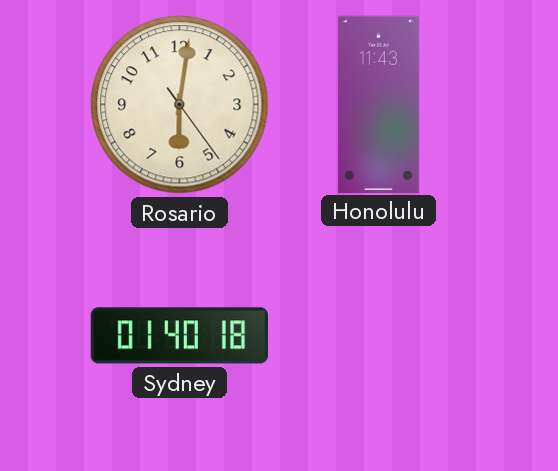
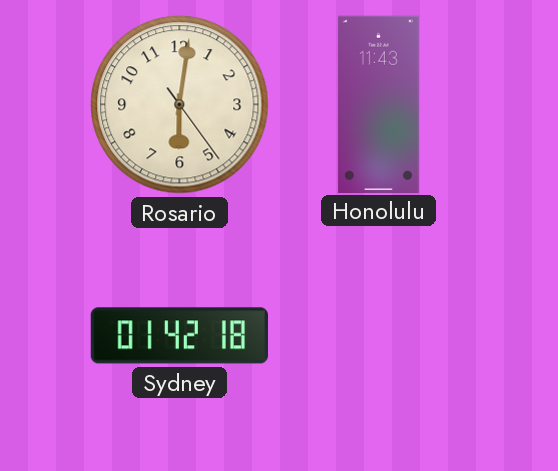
Sydney: 01:40 -> 01:42
